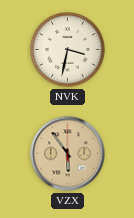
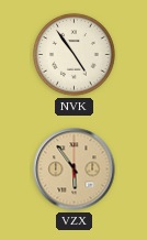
NVK: 3:32 -> 4:54
